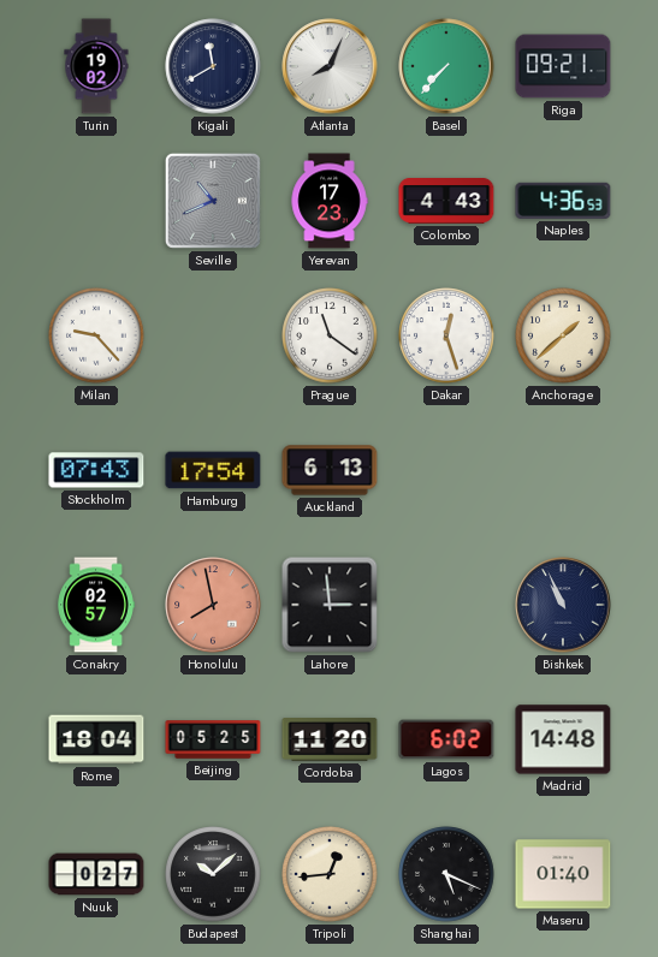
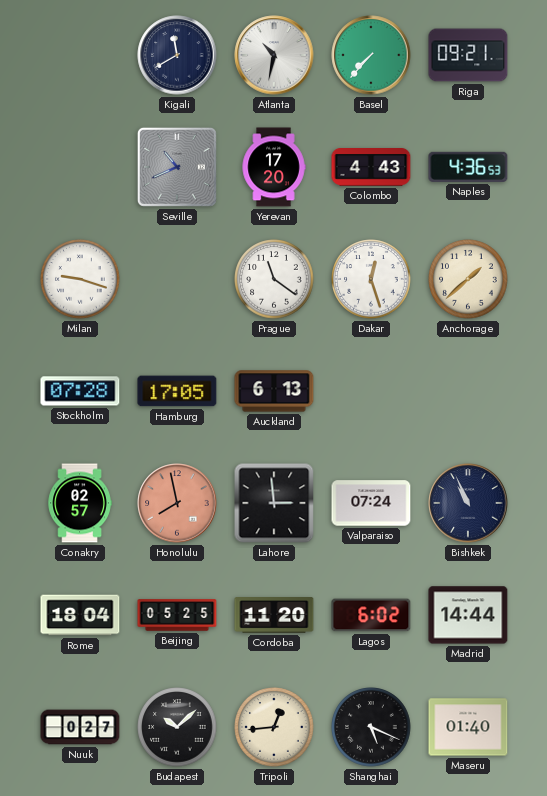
Turin: 19:02 -> none
Atlanta: 8:04 -> 10:32
Yerevan: 17:23 -> 17:20
Milan: 9:23 -> 9:18
Stockholm: 07:43 -> 07:28
Hamburg: 17:54 -> 17:05
Valparaiso: none -> 07:24
Madrid: 14:48 -> 14:44
